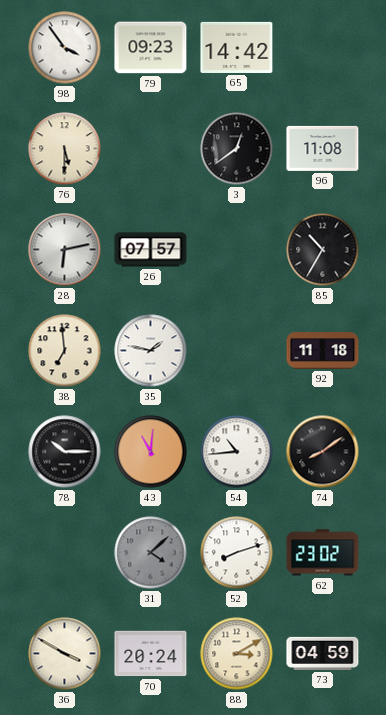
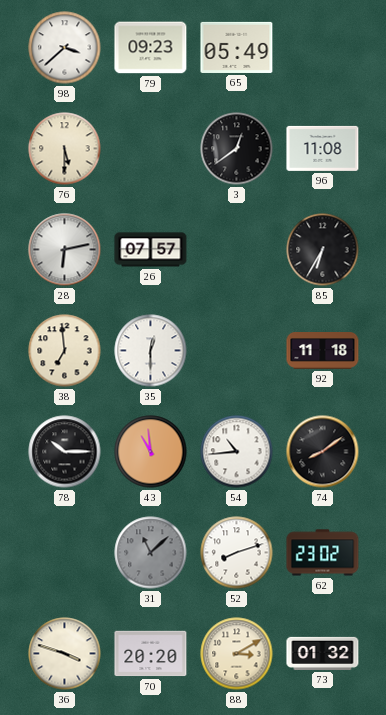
98: 3:54 -> 3:38
65: 14:42 -> 05:49
85: 10:35 -> 6:35
35: 1:47 -> 12:30
43: 11:01 -> 10:59
31: 4:08 -> 11:08
36: 3:50 -> 3:48
70: 20:24 -> 20:20
73: 04:59 -> 01:32
